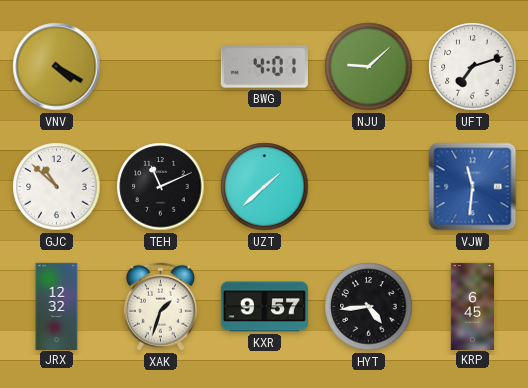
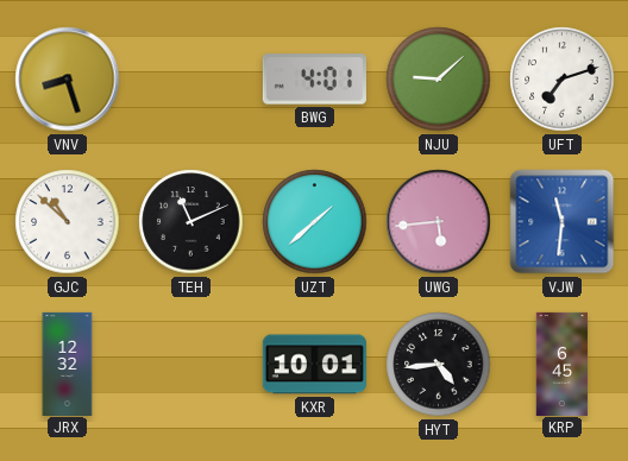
VNV: 4:20 -> 8:27
UWG: none -> 5:44
XAK: 1:33 -> none
KXR: 9:57 -> 10:01
